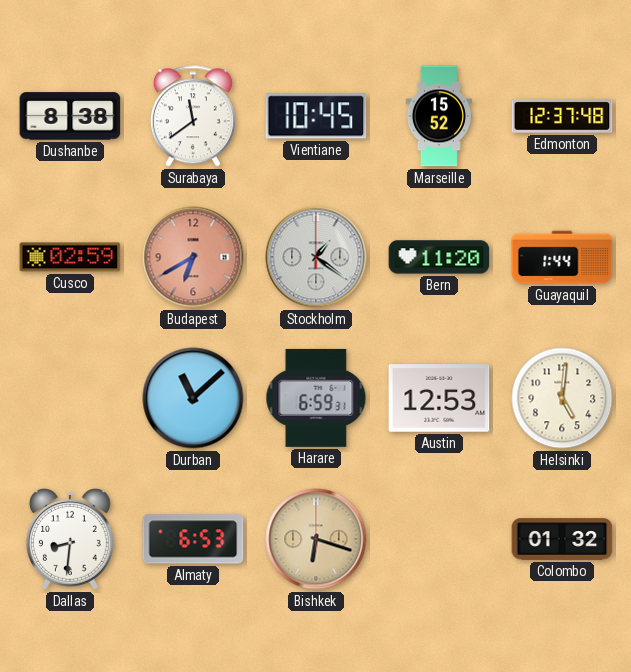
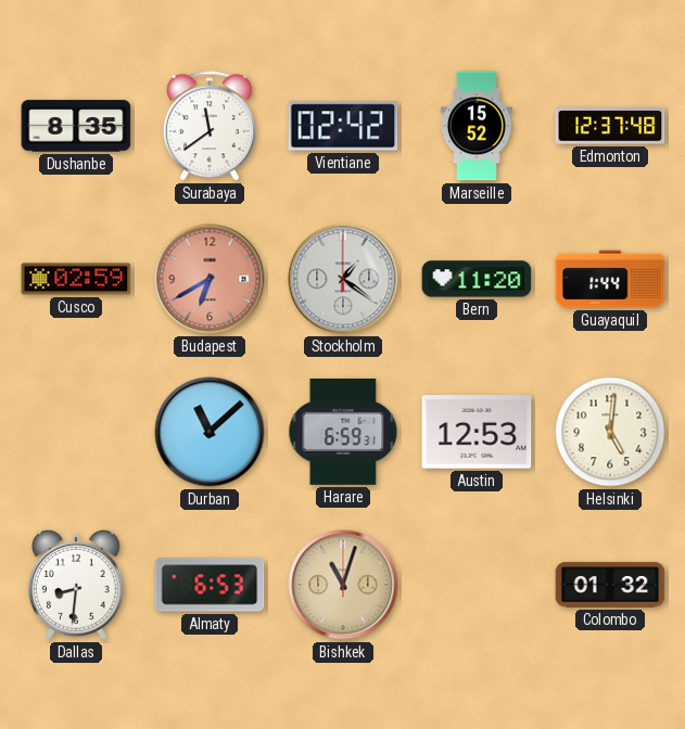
Dushanbe: 8:38 -> 8:35
Vientiane: 10:45 -> 02:42
Bishkek: 6:18 -> 11:03
